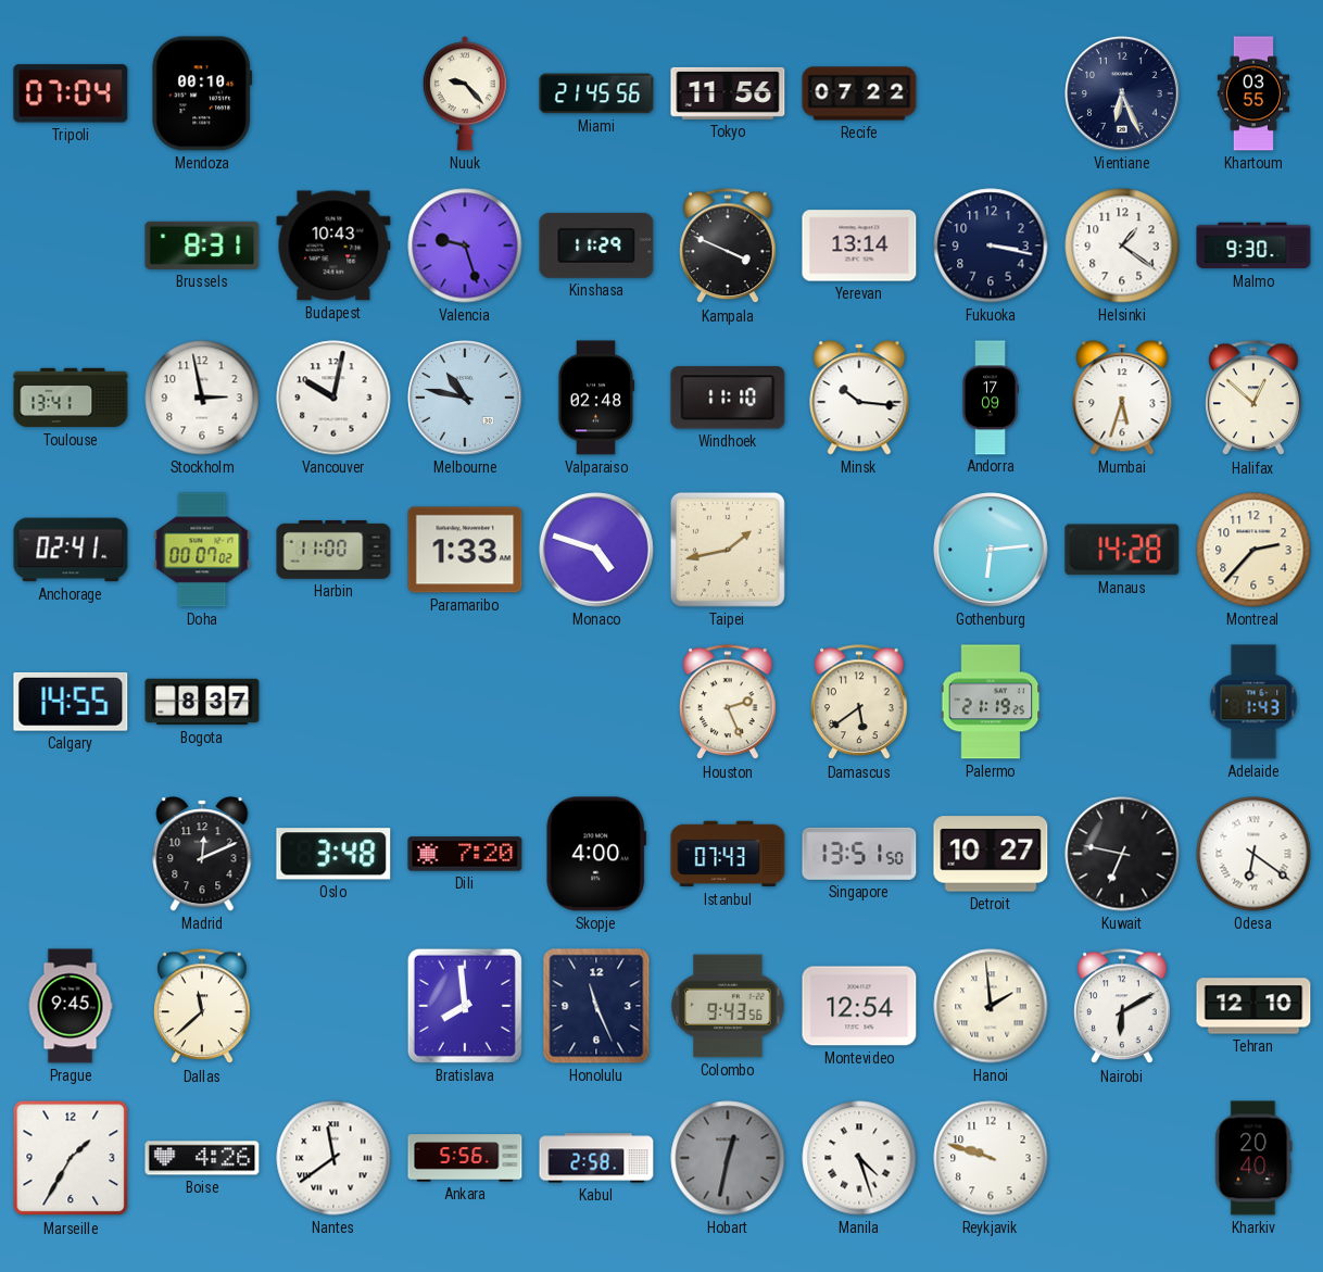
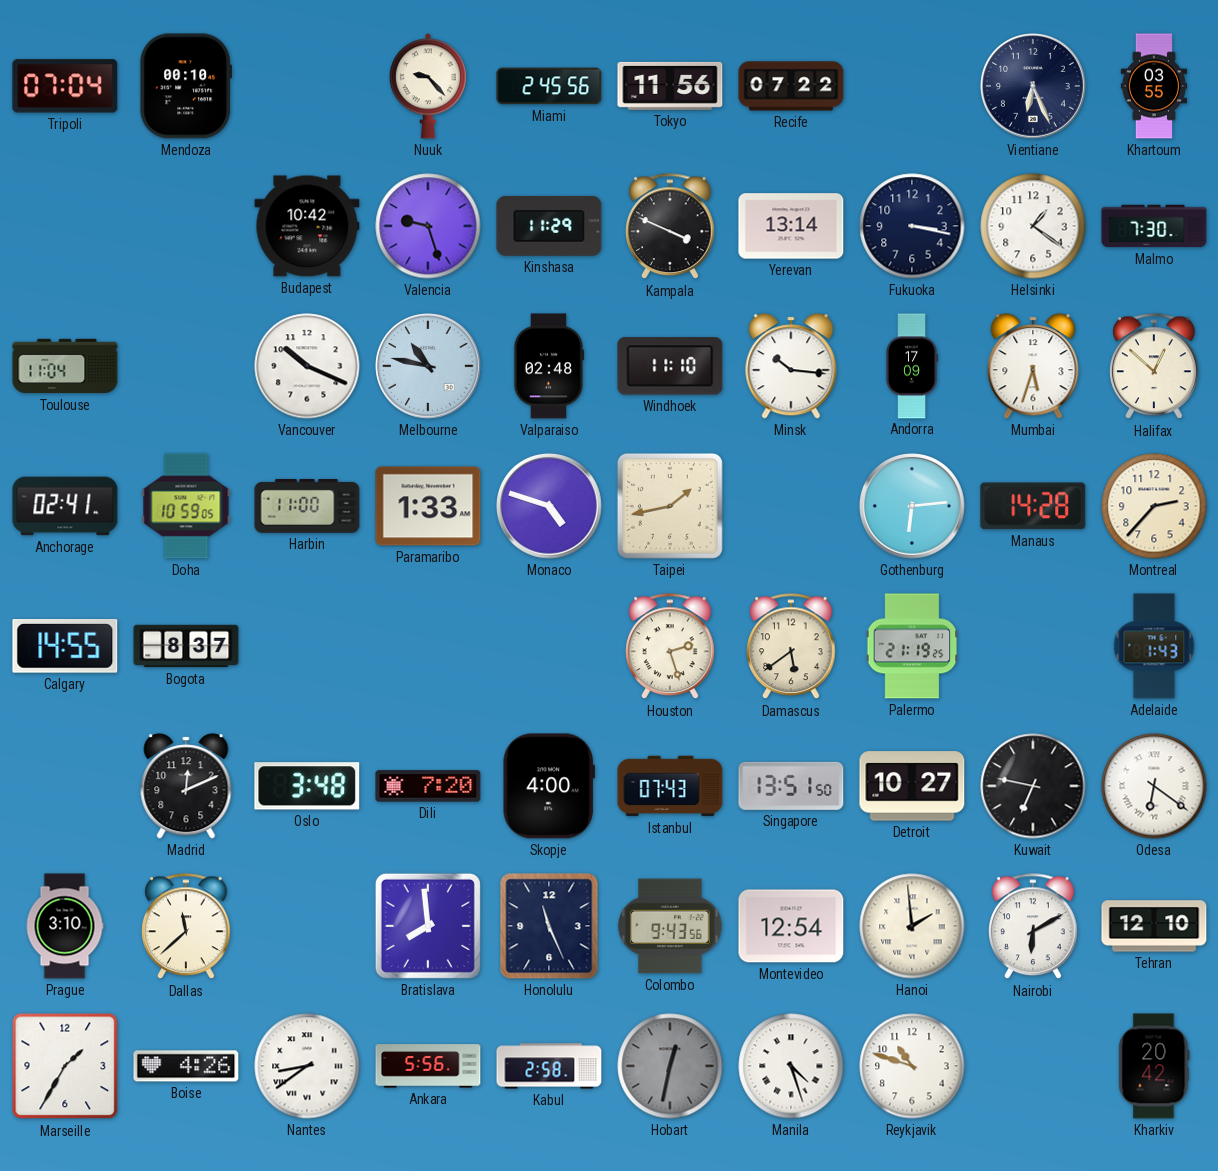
Miami: 21:45 -> 2:45
Brussels: 8:31 -> none
Budapest: 10:43 -> 10:42
Malmo: 9:30 -> 7:30
Toulouse: 13:41 -> 11:04
Stockholm: 2:58 -> none
Vancouver: 10:02 -> 10:19
Doha: 00:07 -> 10:59
Houston: 2:26 -> 2:27
Prague: 9:45 -> 3:10
Nantes: 11:39 -> 8:39
Reykjavik: 9:48 -> 10:48
Kharkiv: 20:40 -> 20:42
